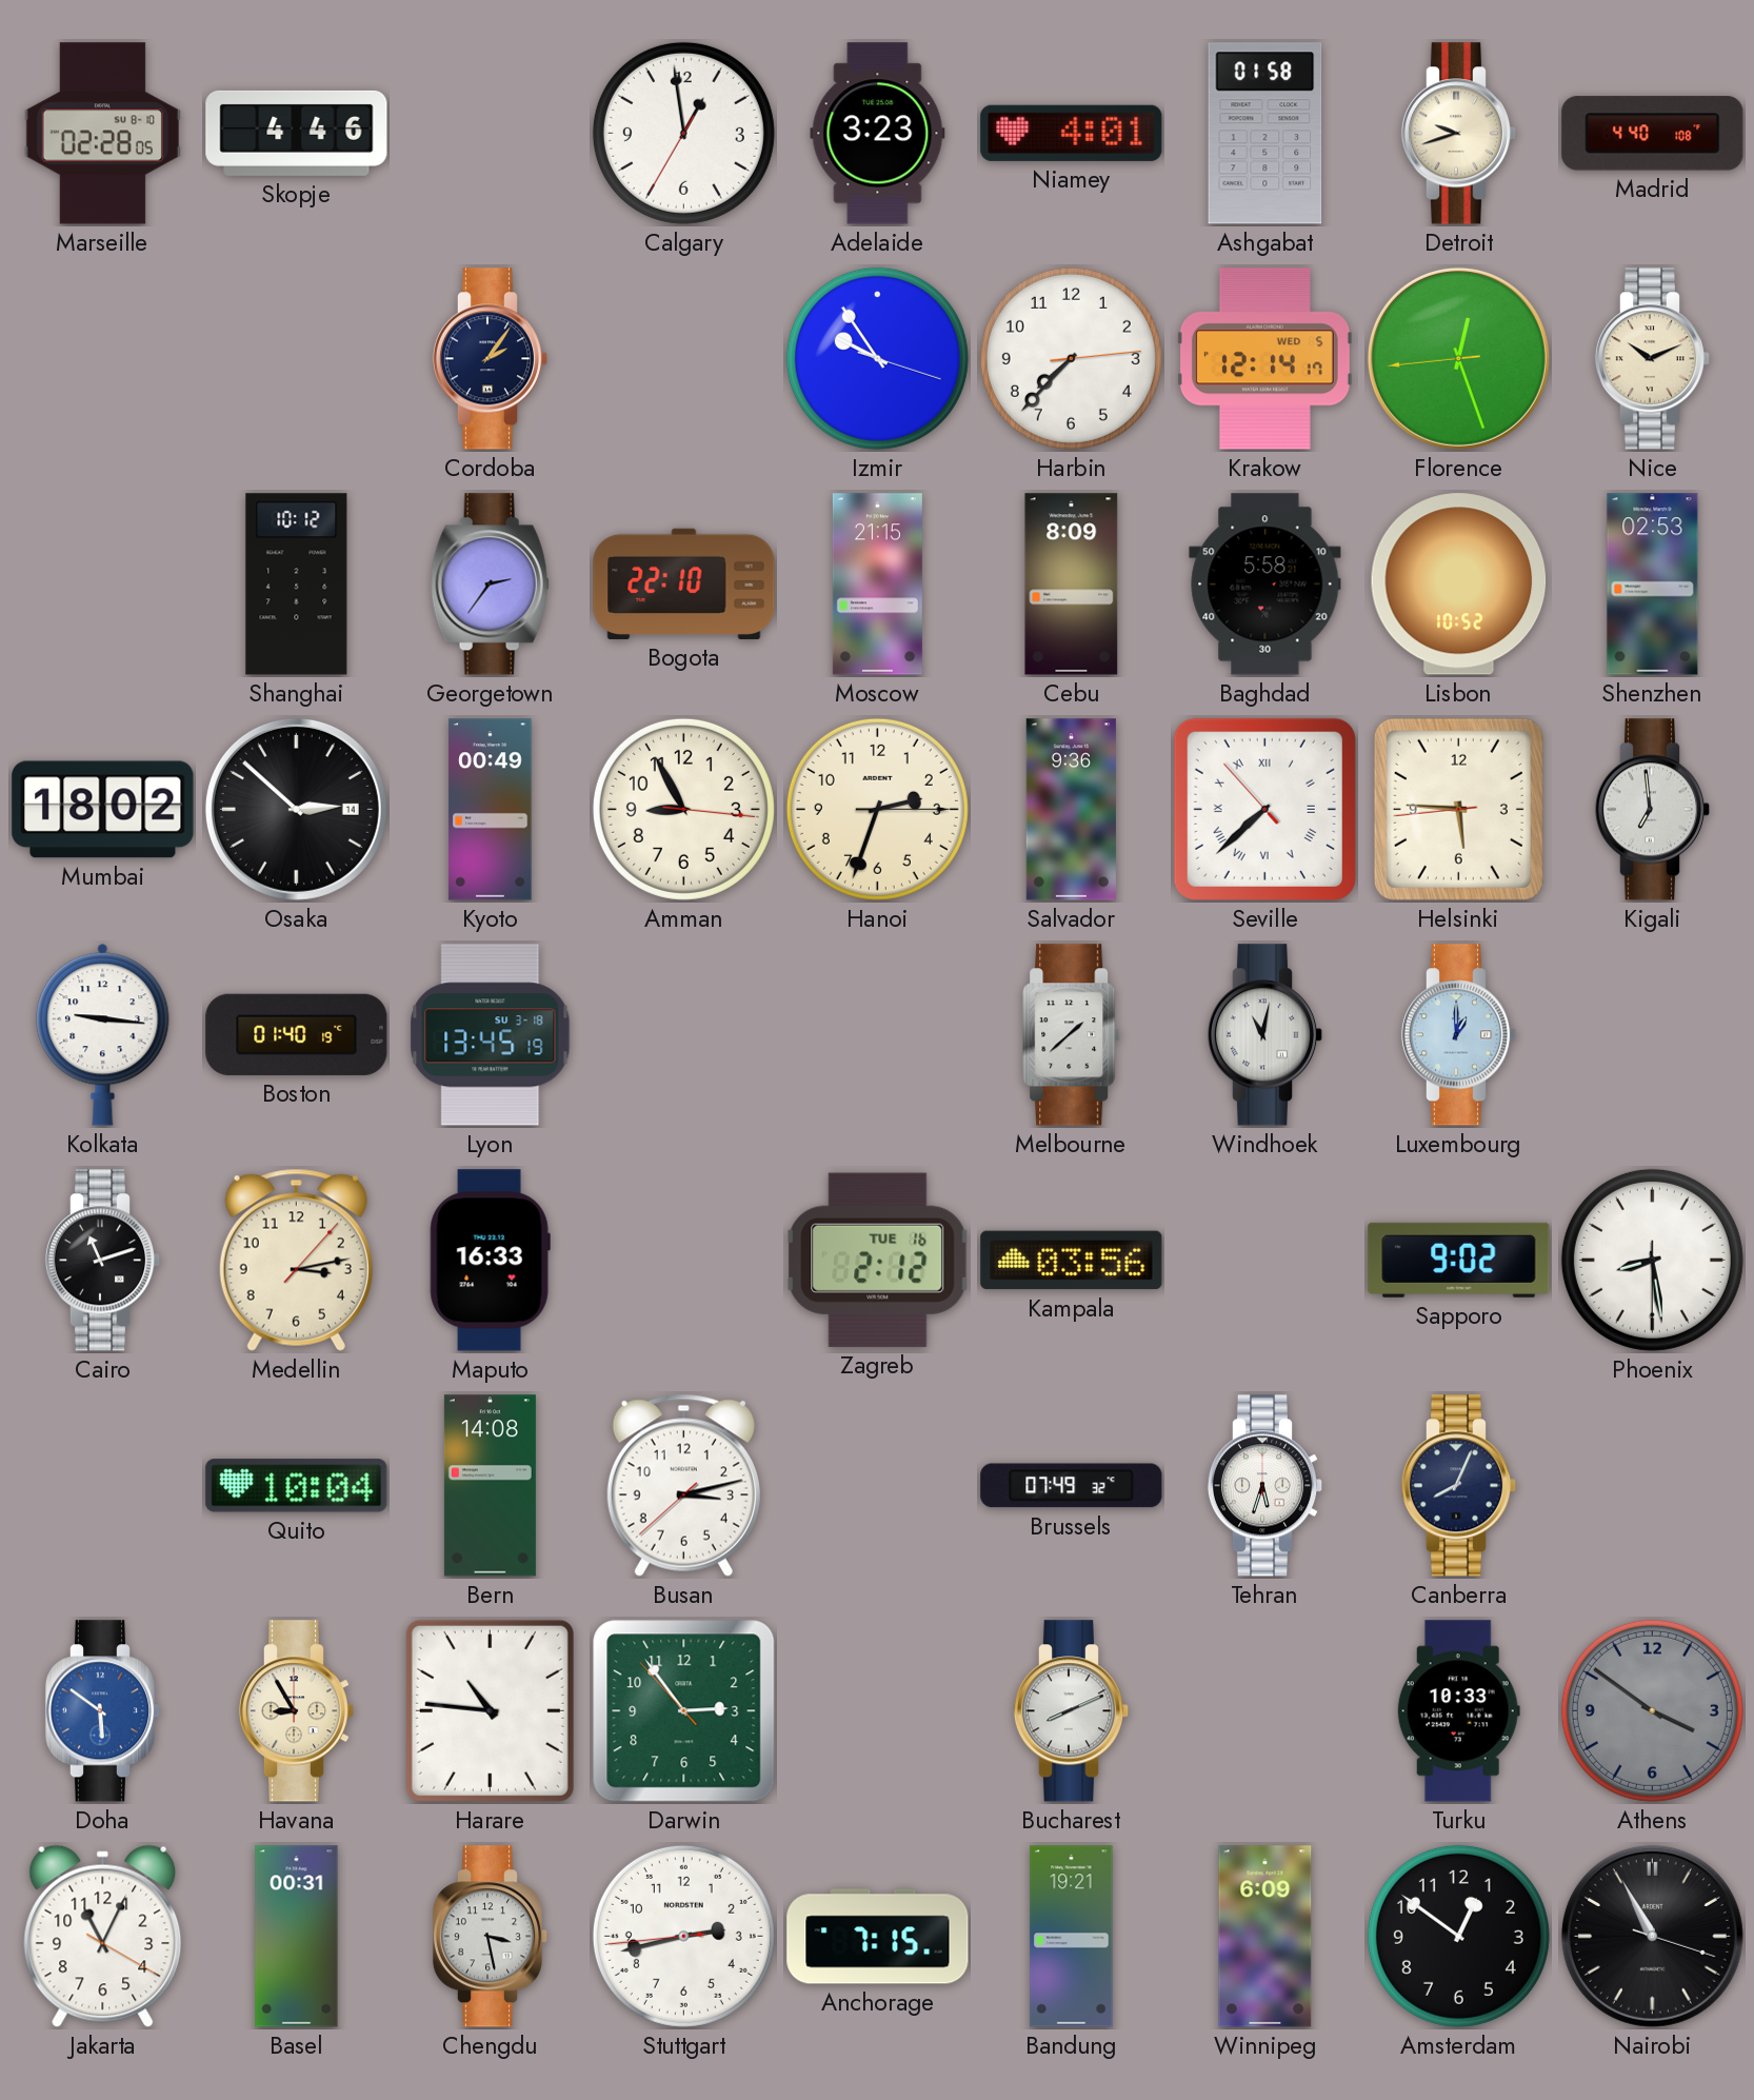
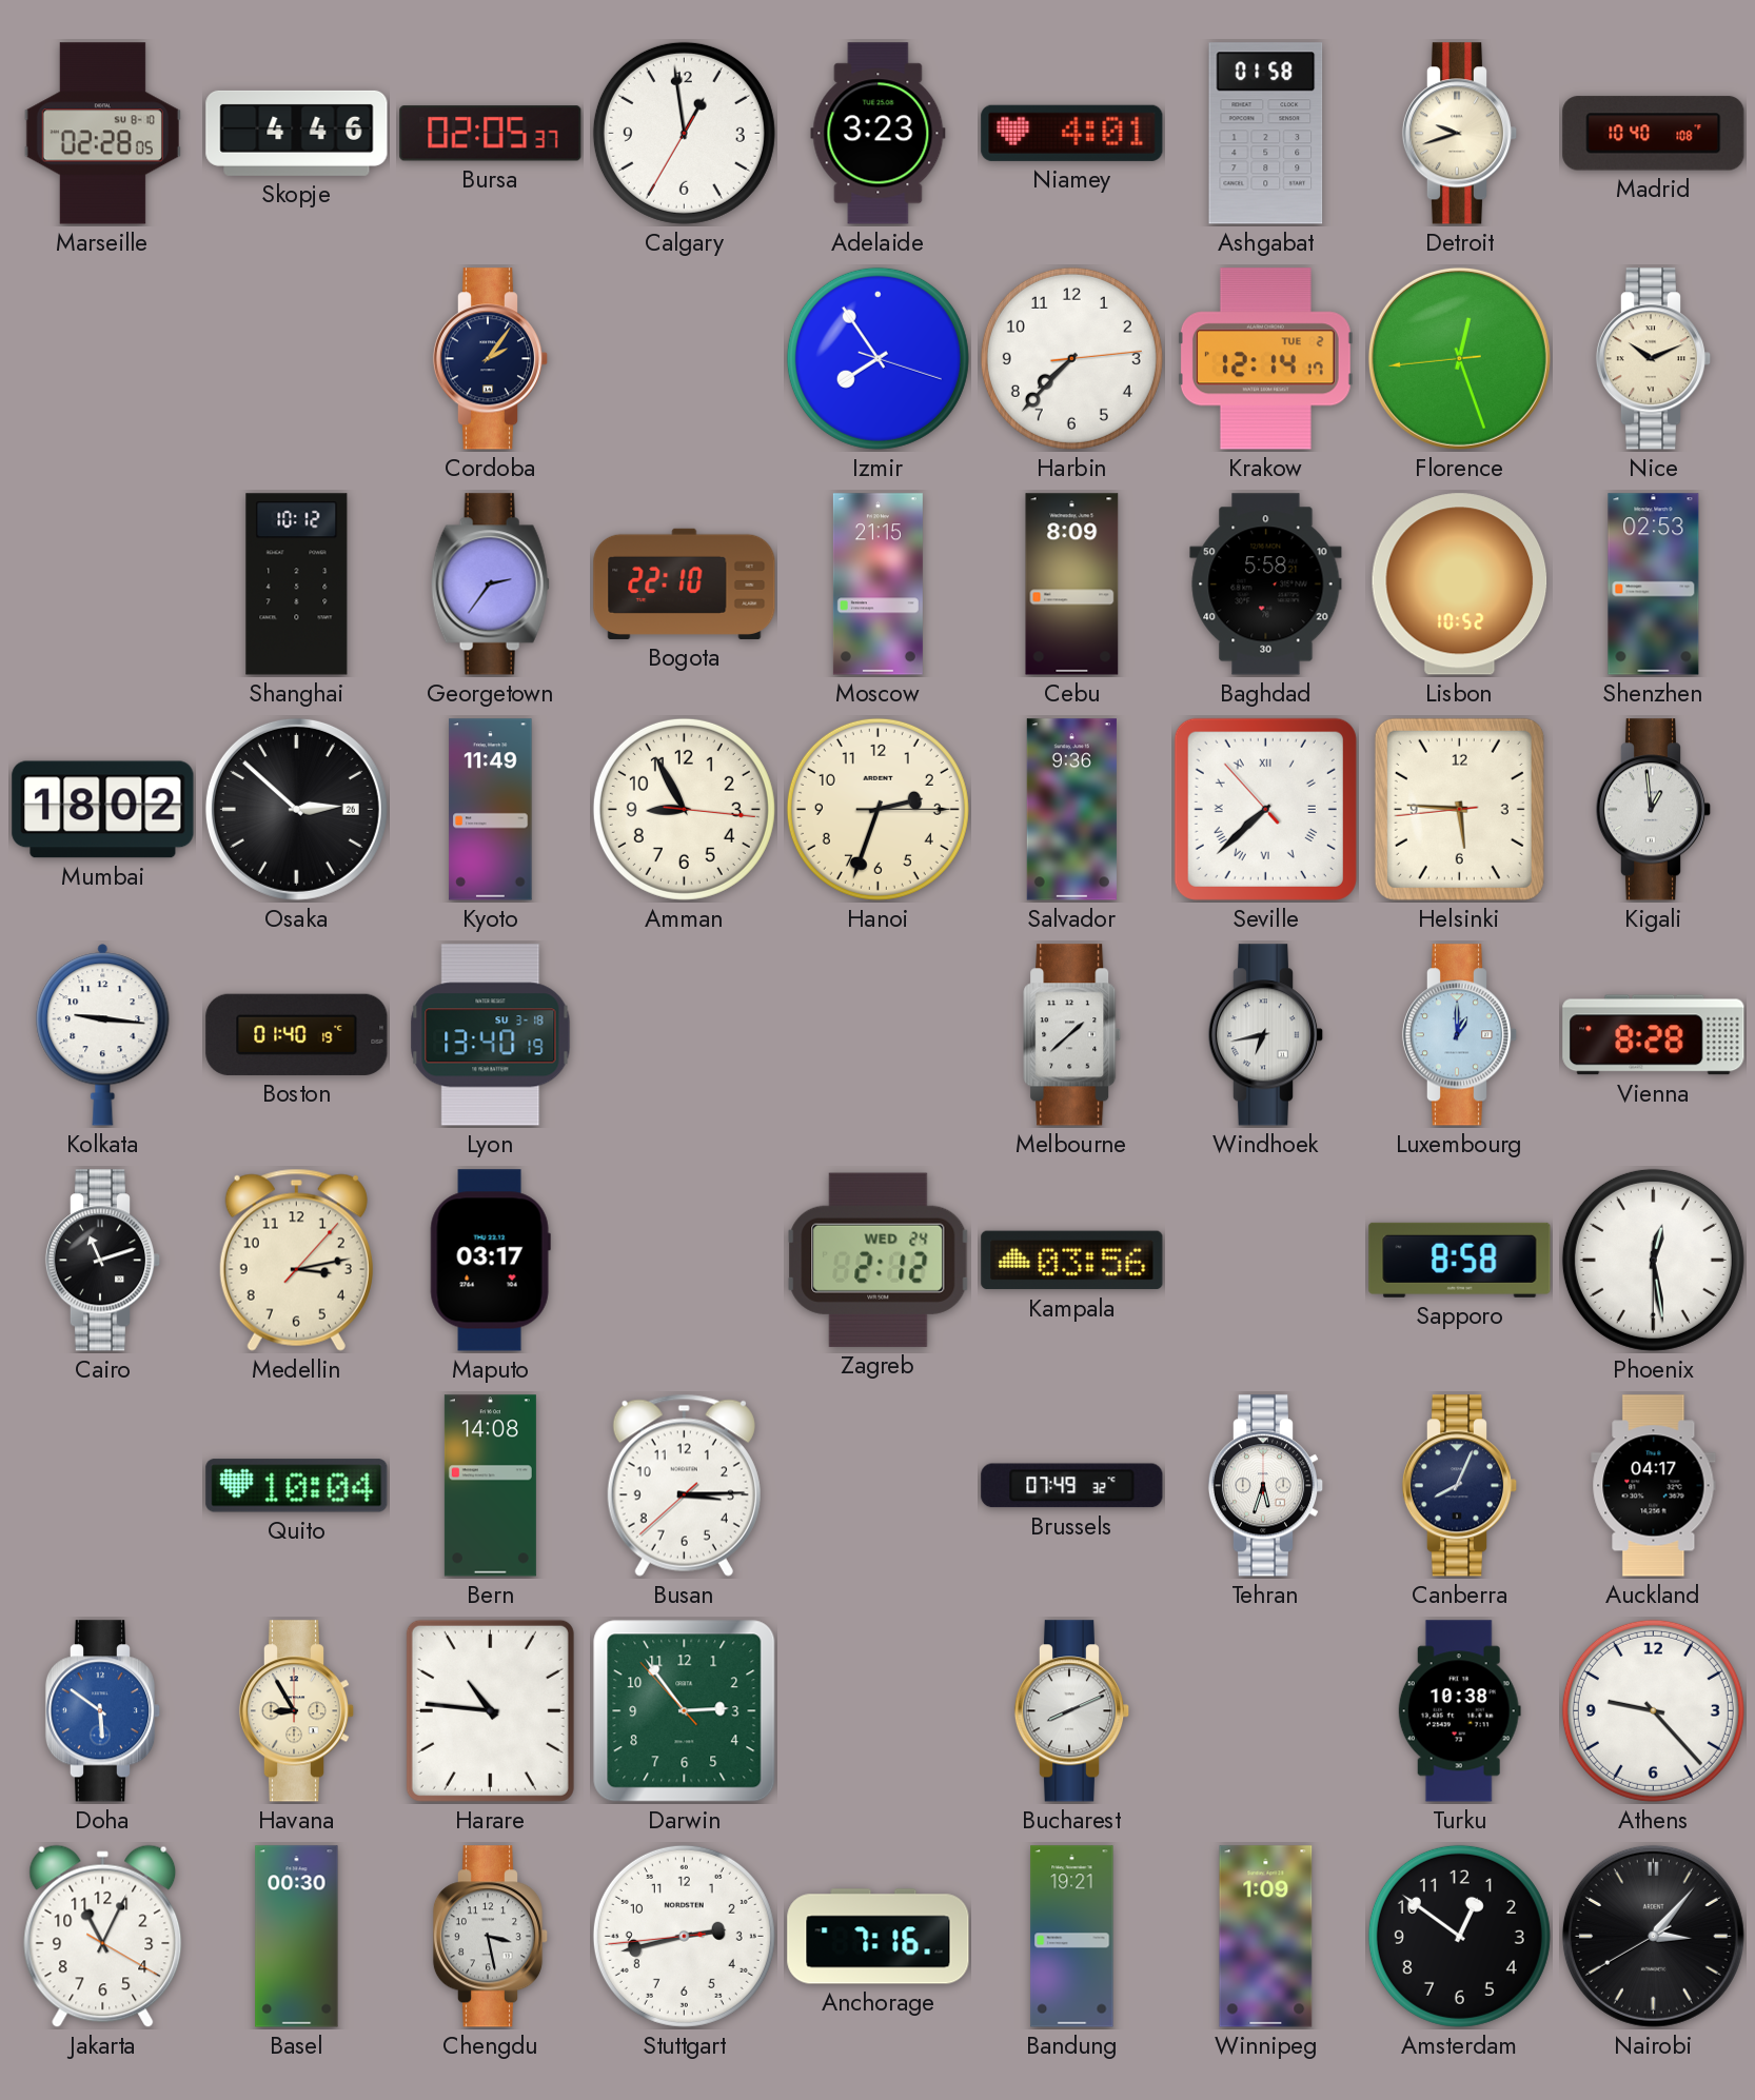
Bursa: none -> 02:05
Madrid: 4:40 -> 10:40
Izmir: 9:54 -> 7:54
Krakow date: WED 5 -> TUE 2
Osaka date: 14 -> 26
Kyoto: 00:49 -> 11:49
Kigali: 6:59 -> 12:59
Lyon: 13:45 -> 13:40
Windhoek: 11:02 -> 6:43
Vienna: none -> 8:28
Maputo: 16:33 -> 03:17
Zagreb date: TUE 16 -> WED 24
Sapporo: 9:02 -> 8:58
Phoenix: 8:28 -> 12:28
Busan: 3:12 -> 3:14
Auckland: none -> 04:17
Turku: 10:33 -> 10:38
Athens: 3:51 -> 9:23
Athens dial: grey -> white
Basel: 00:31 -> 00:30
Anchorage: 7:15 -> 7:16
Winnipeg: 6:09 -> 1:09
Nairobi: 10:55 -> 3:06
